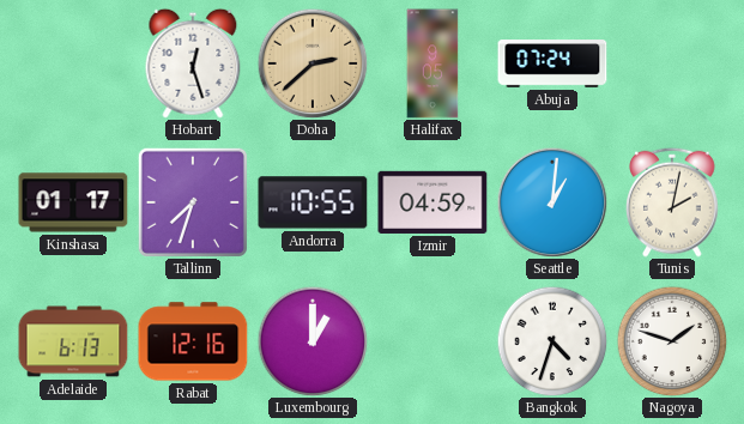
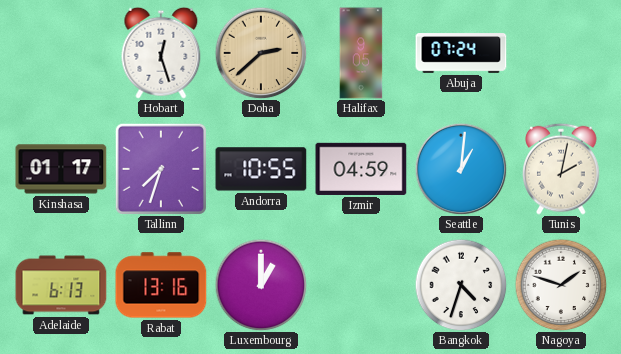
Rabat: 12:16 -> 13:16
